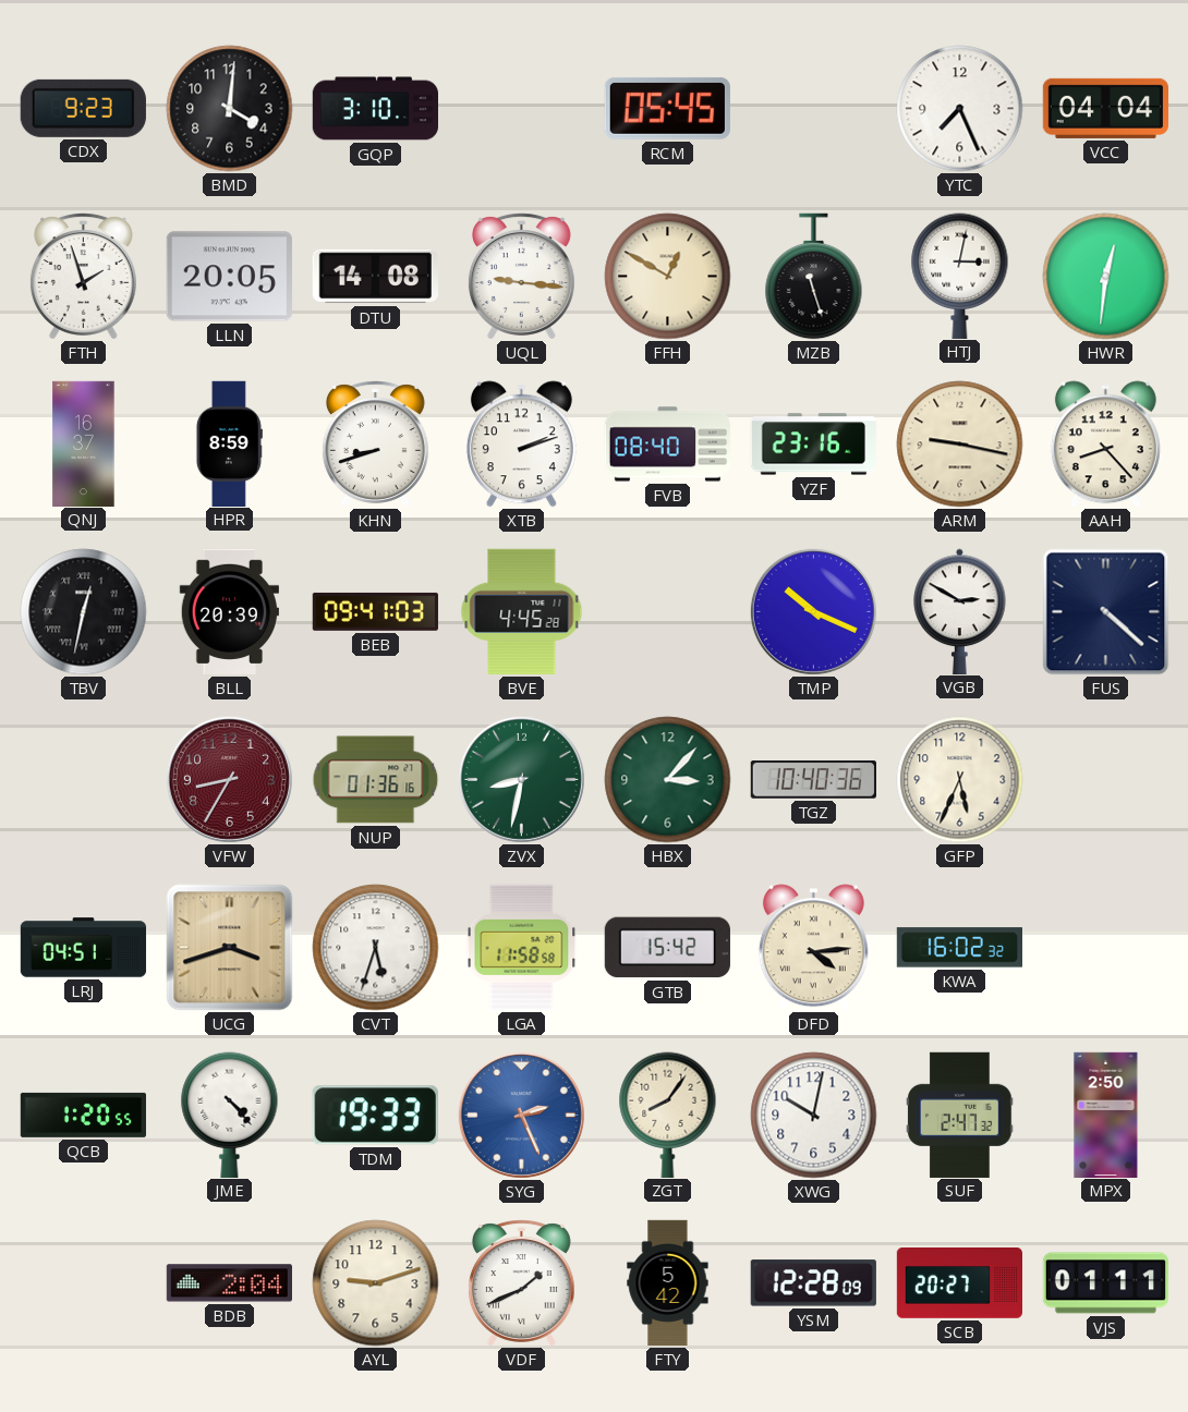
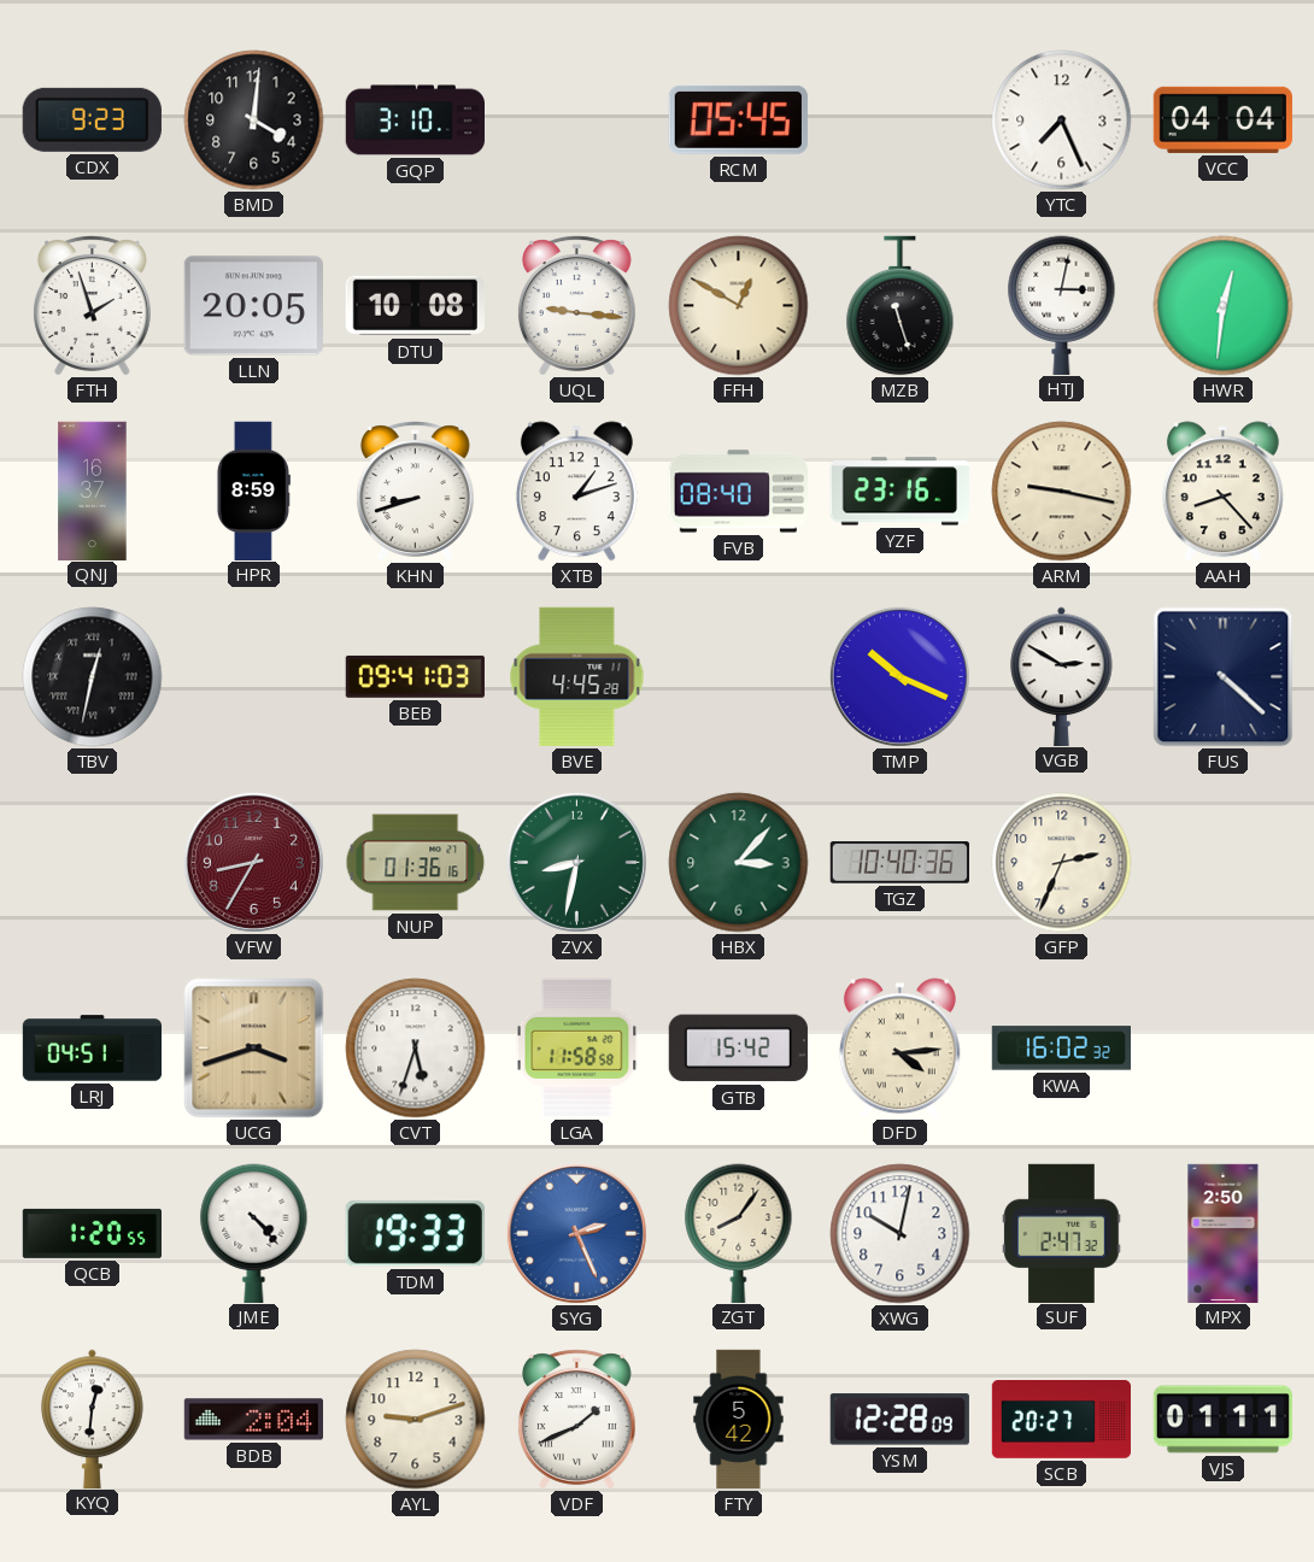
DTU: 14:08 -> 10:08
XTB: 2:12 -> 1:12
BLL: 20:39 -> none
GFP: 5:34 -> 2:34
KYQ: none -> 12:31
